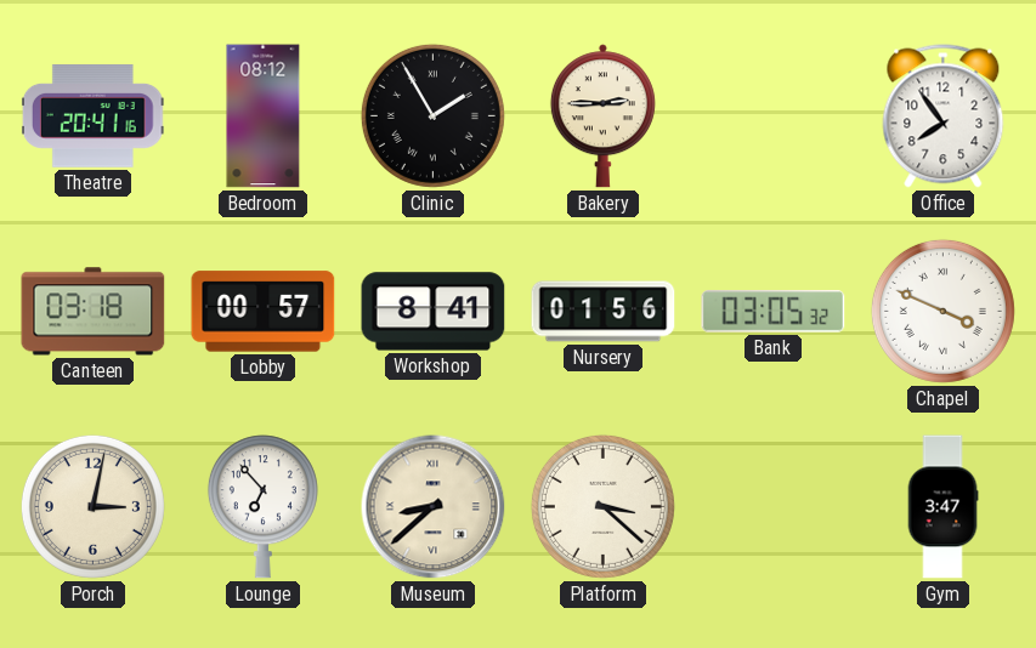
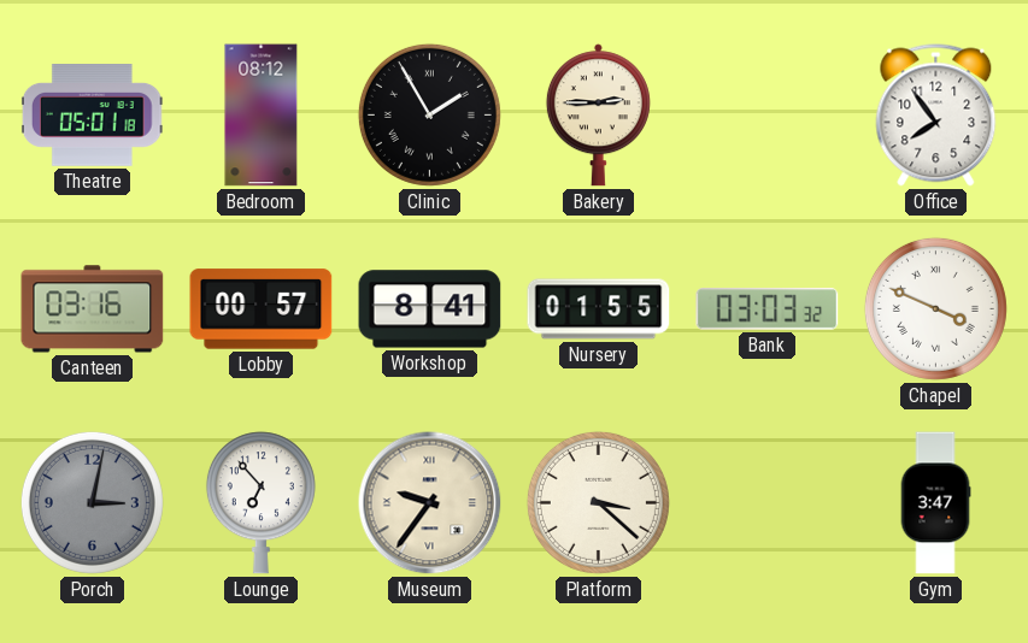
Theatre: 20:41 -> 05:01
Canteen: 03:18 -> 03:16
Nursery: 01:56 -> 01:55
Bank: 03:05 -> 03:03
Porch dial: cream -> grey
Museum: 8:38 -> 9:36
